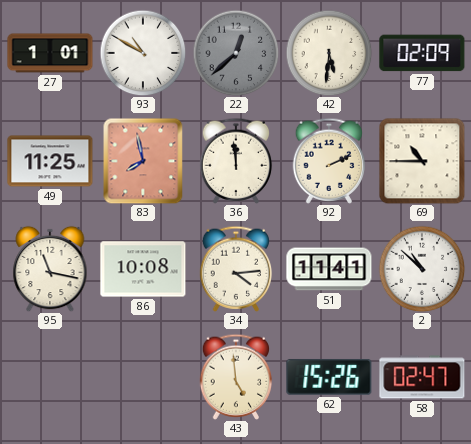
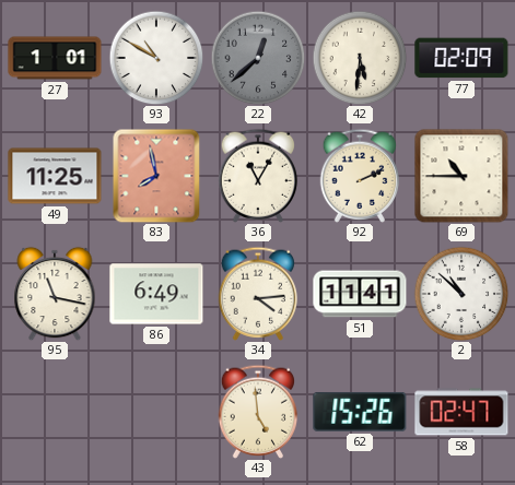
36: 11:59 -> 11:05
86: 10:08 -> 6:49
